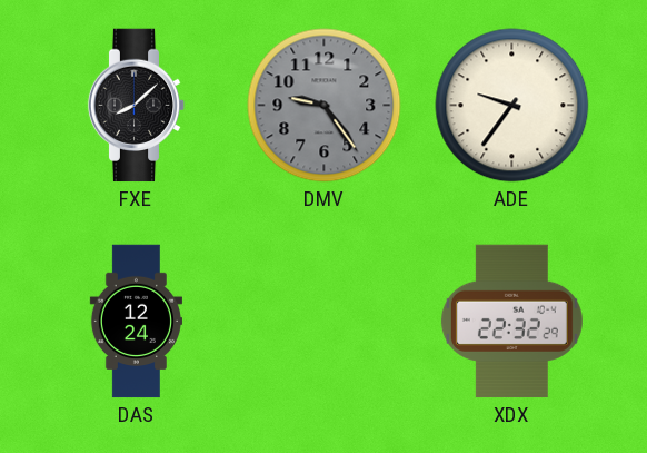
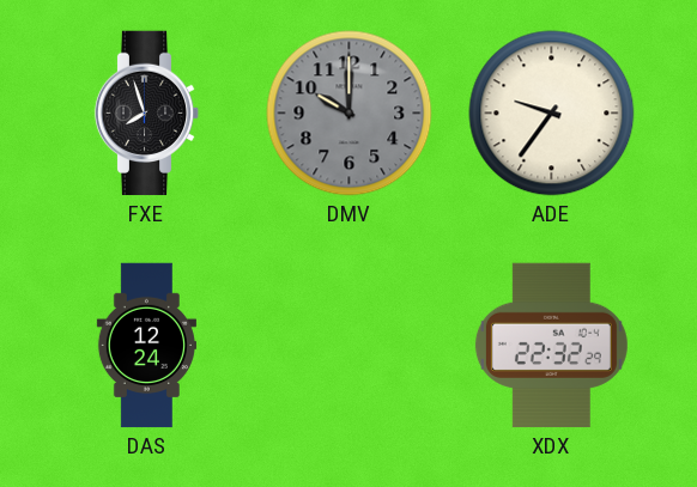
FXE: 8:08 -> 7:57
DMV: 9:24 -> 10:00
